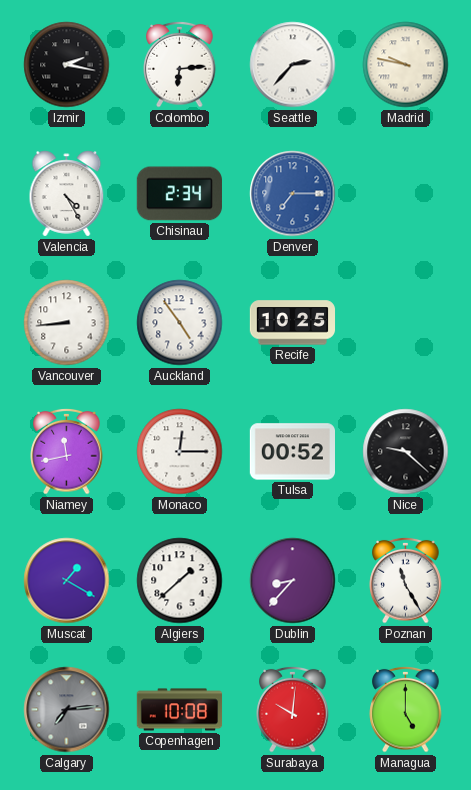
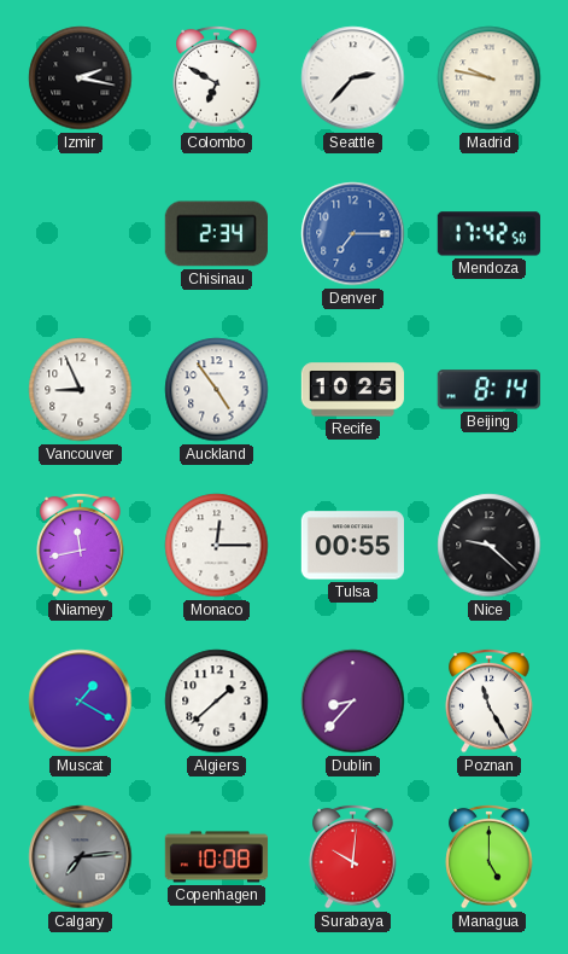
Colombo: 6:14 -> 6:50
Valencia: 4:25 -> none
Mendoza: none -> 17:42
Vancouver: 8:44 -> 8:56
Beijing: none -> 8:14
Tulsa: 00:52 -> 00:55
